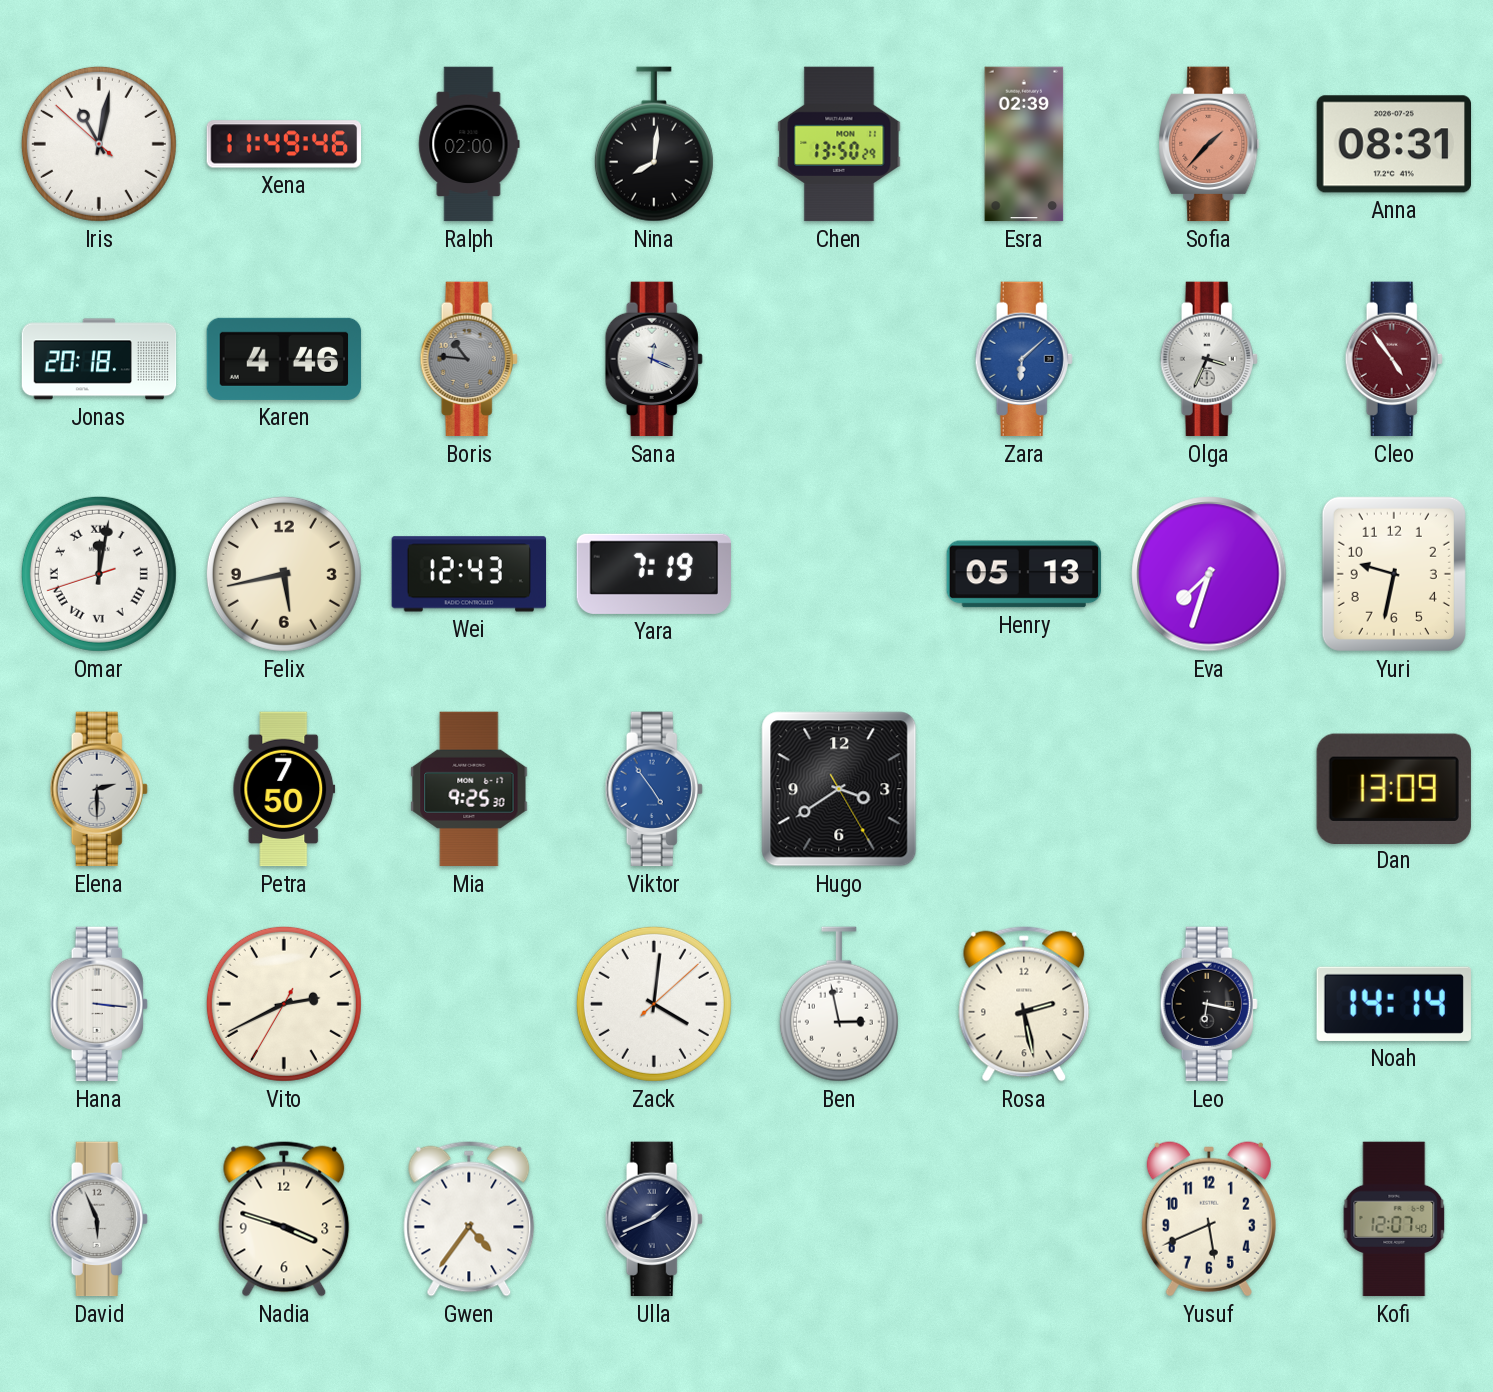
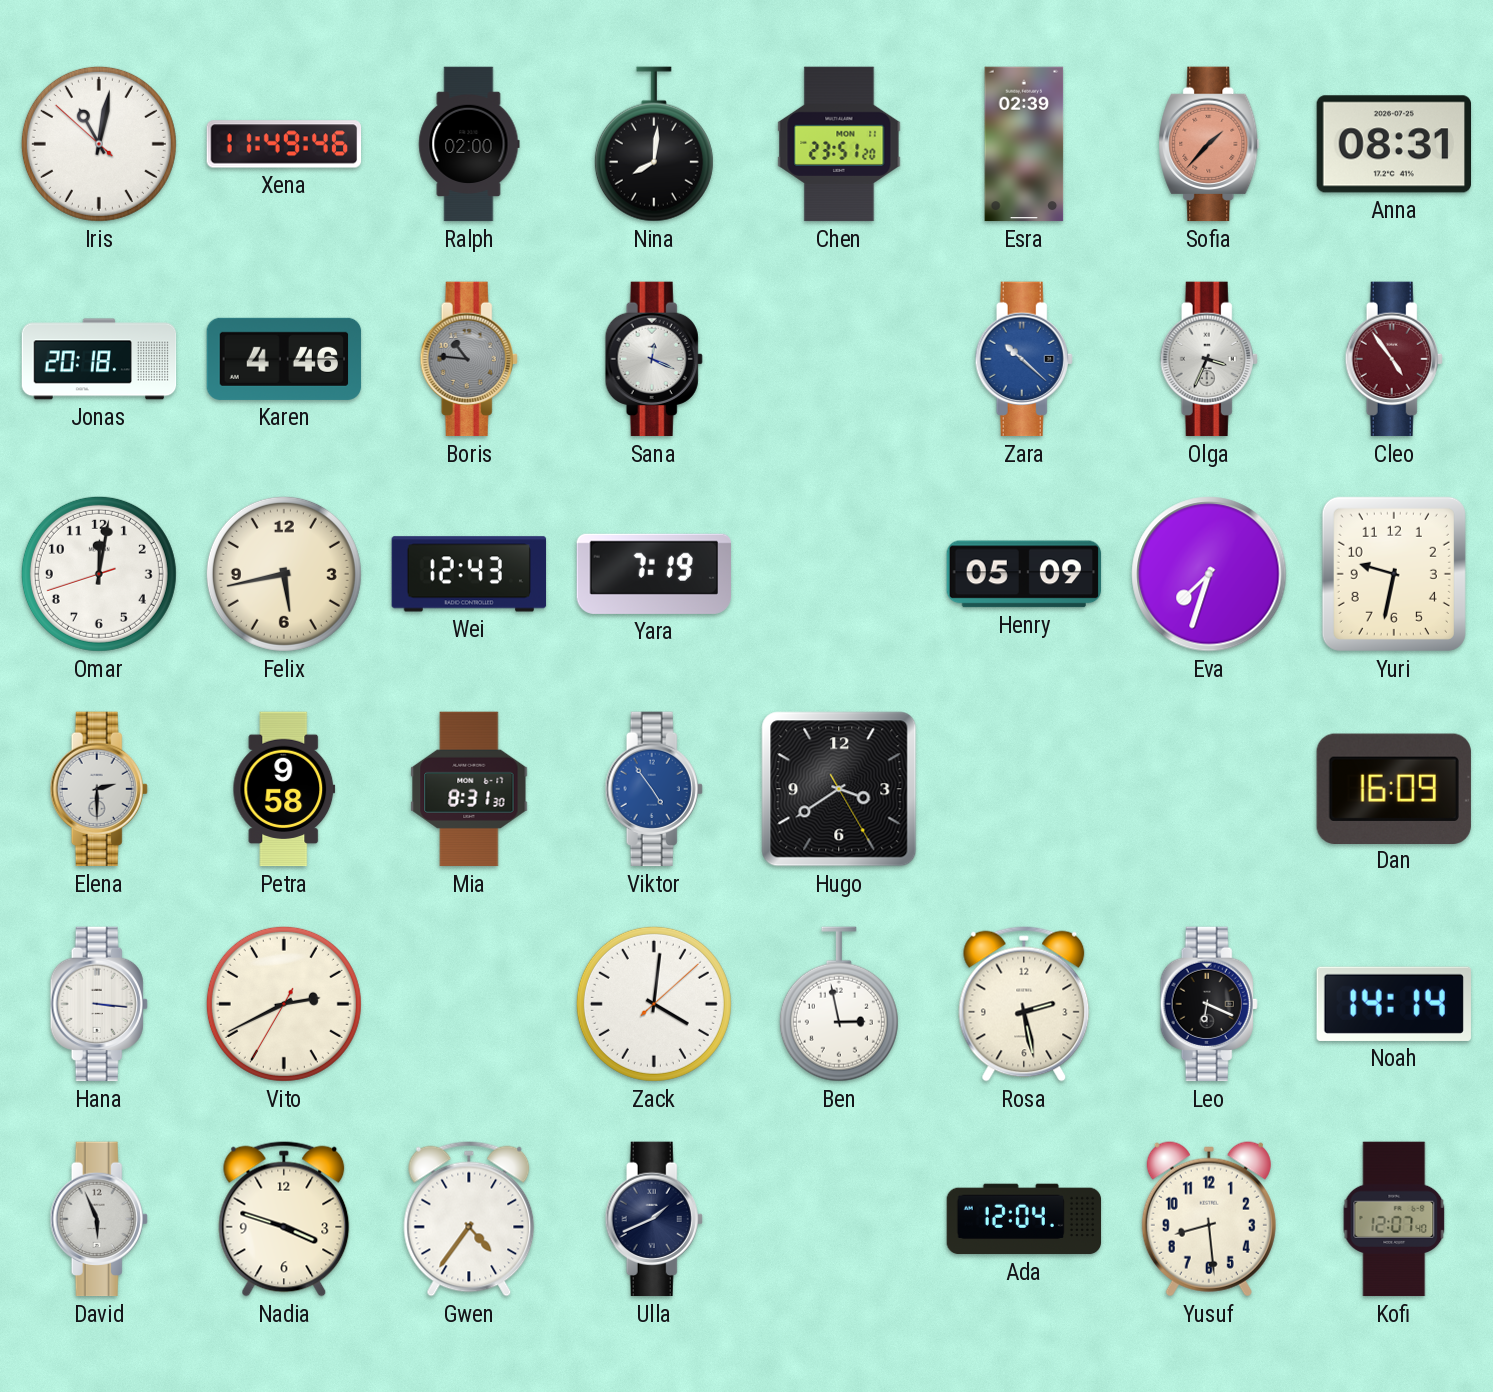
Chen: 13:50 -> 23:51
Zara: 6:08 -> 10:22
Omar numerals: Roman -> Arabic
Henry: 05:13 -> 05:09
Petra: 7:50 -> 9:58
Mia: 9:25 -> 8:31
Dan: 13:09 -> 16:09
Leo: 6:17 -> 6:19
Ada: none -> 12:04
Yusuf: 5:41 -> 8:29
